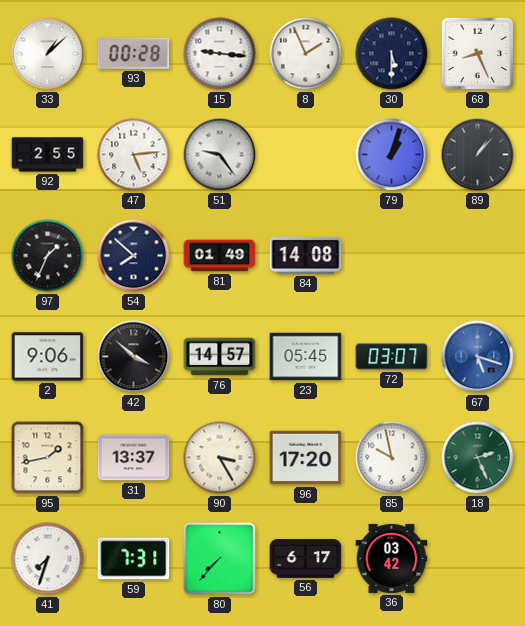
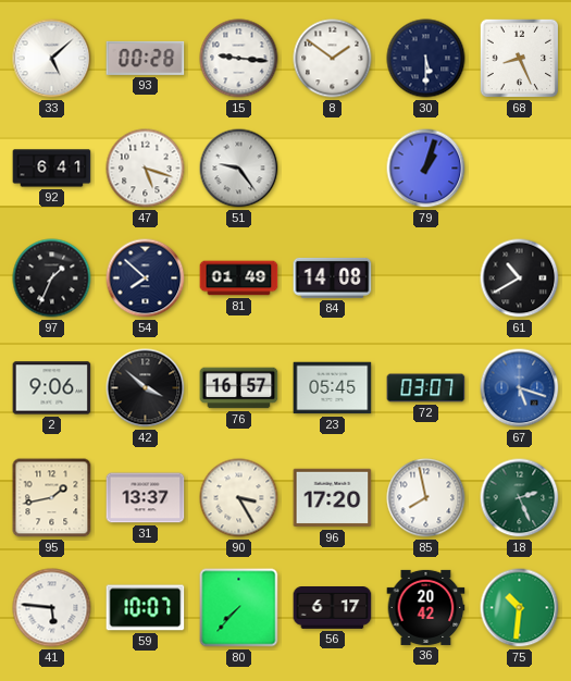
33: 1:08 -> 5:08
8: 1:56 -> 1:51
92: 2:55 -> 6:41
47: 5:14 -> 5:18
89: 1:07 -> none
61: none -> 10:40
76: 14:57 -> 16:57
85: 9:58 -> 7:58
41: 7:33 -> 5:46
59: 7:31 -> 10:07
36: 03:42 -> 20:42
75: none -> 10:31
